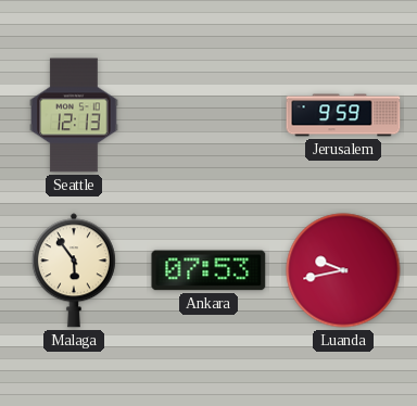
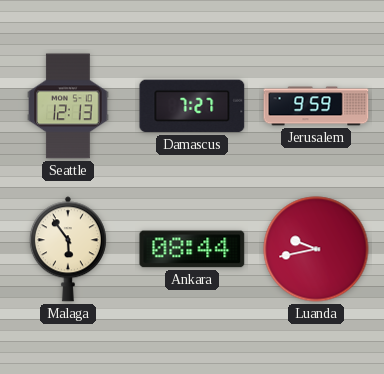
Damascus: none -> 7:27
Ankara: 07:53 -> 08:44
